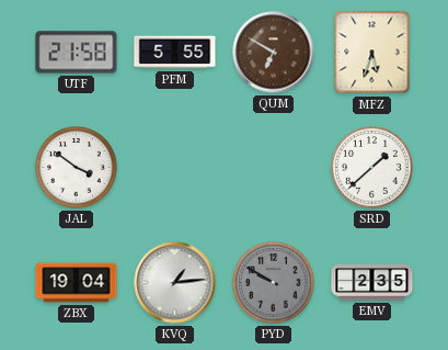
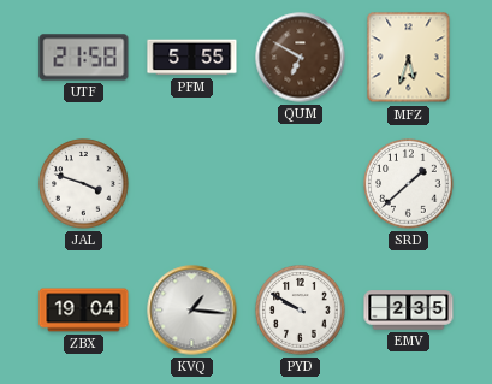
JAL: 3:51 -> 3:48
KVQ: 1:14 -> 1:16
PYD dial: grey -> white
